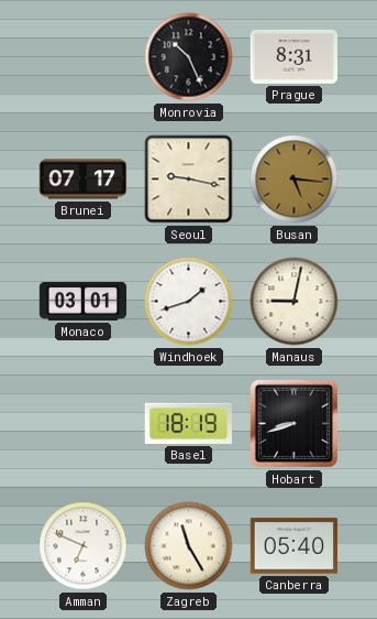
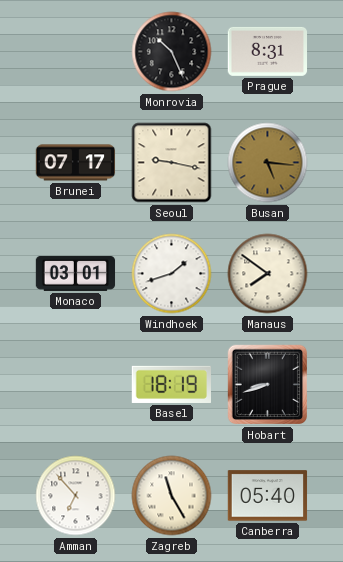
Manaus: 9:02 -> 7:51
Amman: 6:49 -> 6:53
